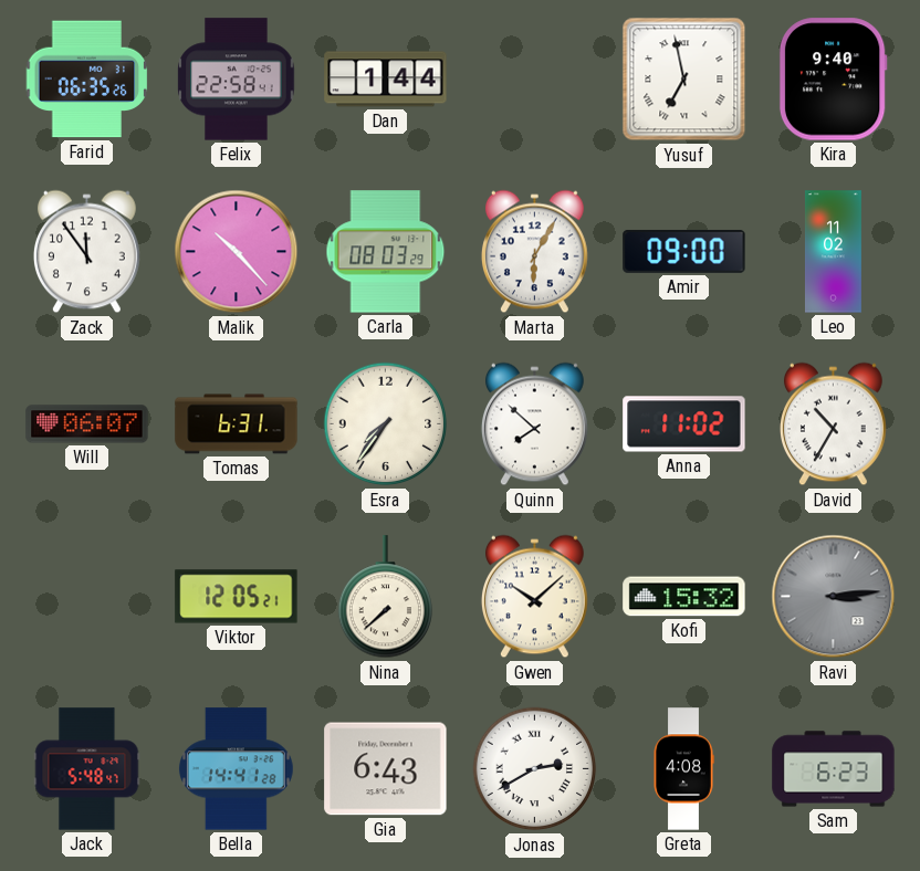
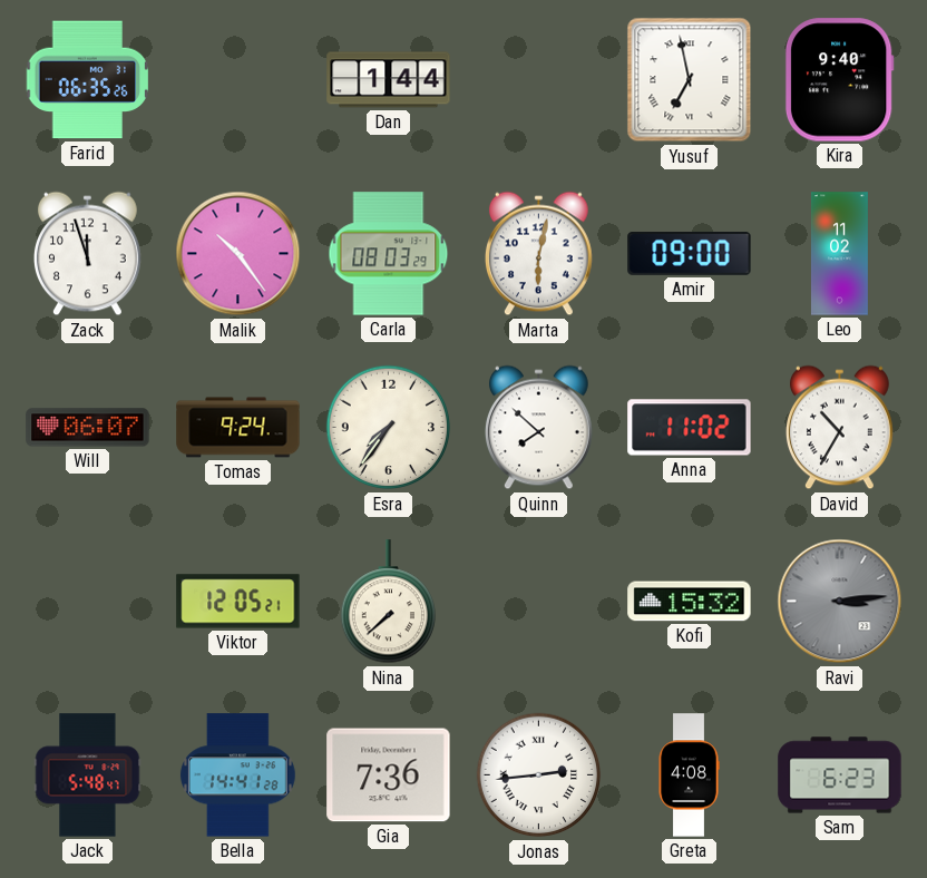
Felix: 22:58 -> none
Zack: 11:54 -> 11:57
Malik: 10:23 -> 10:24
Marta: 6:05 -> 6:02
Tomas: 6:31 -> 9:24
Gwen: 10:08 -> none
Gia: 6:43 -> 7:36
Jonas: 2:40 -> 2:44
